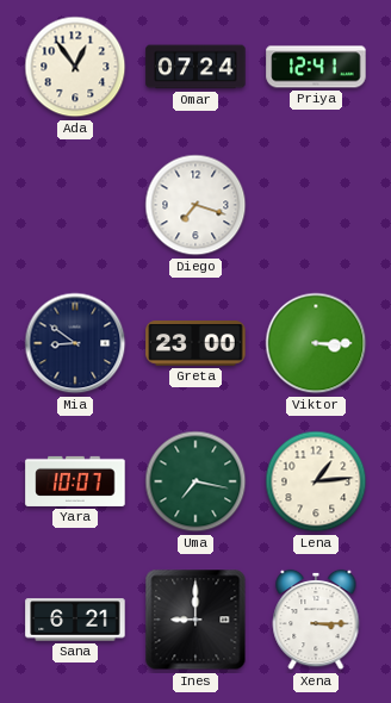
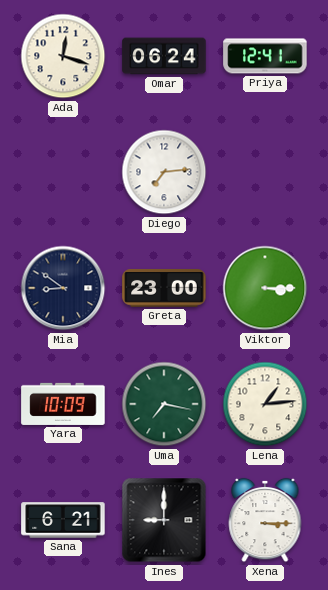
Ada: 12:54 -> 12:18
Omar: 07:24 -> 06:24
Diego: 7:18 -> 7:14
Yara: 10:07 -> 10:09
